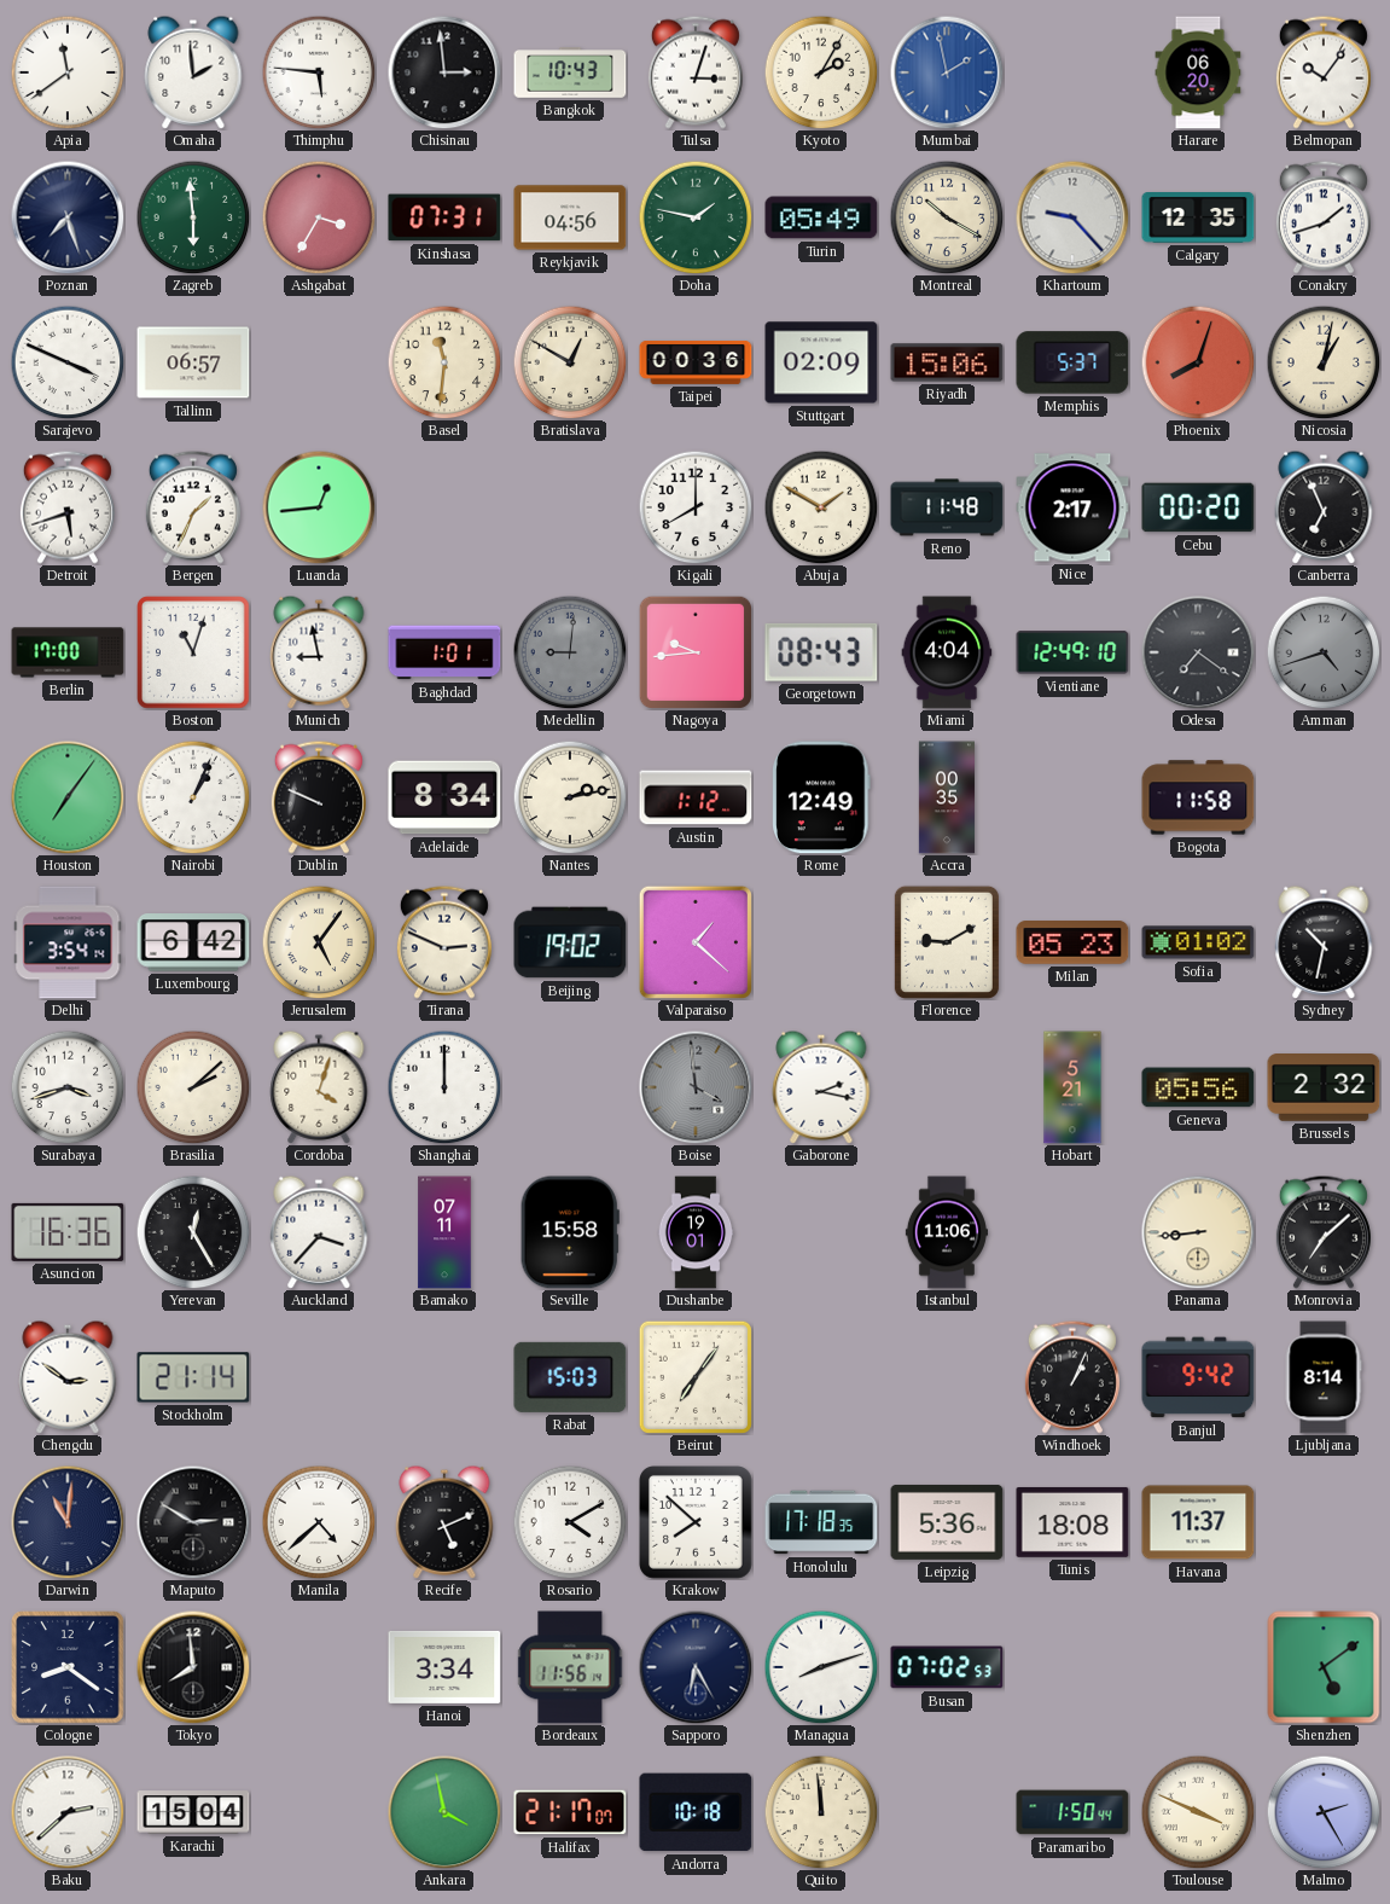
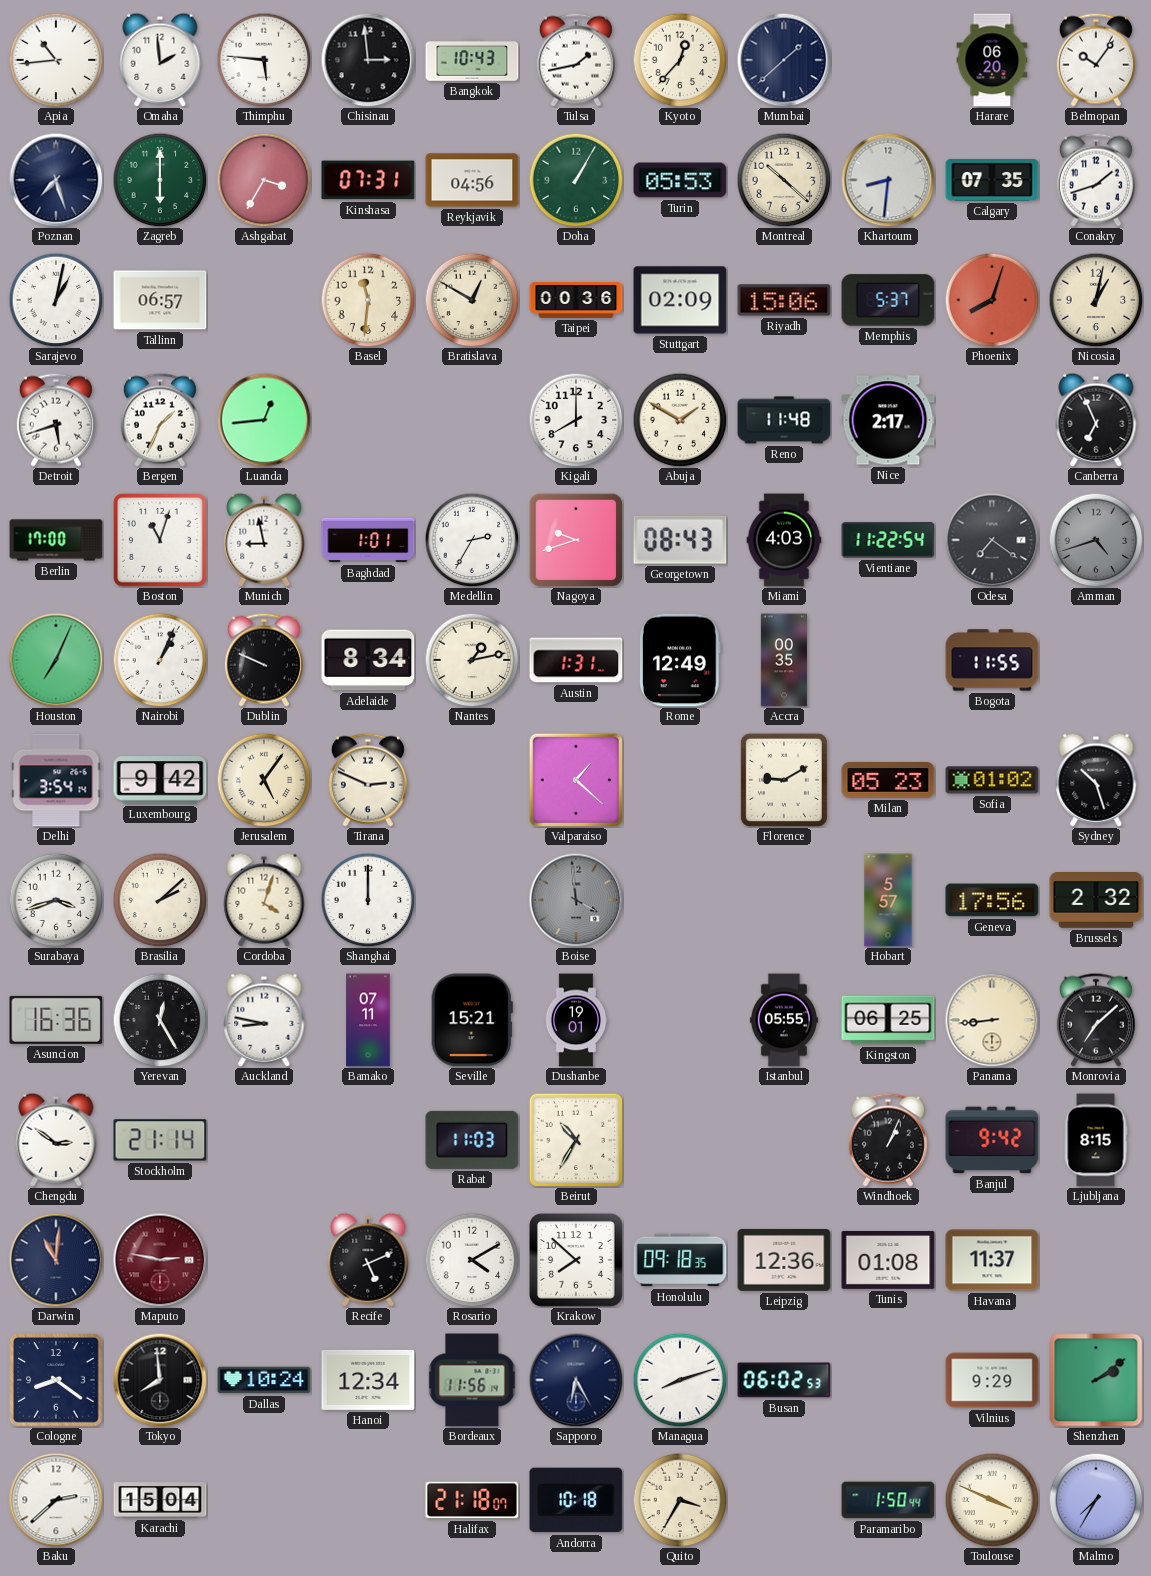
Apia: 11:39 -> 10:44
Tulsa: 3:03 -> 1:43
Kyoto: 2:05 -> 12:37
Mumbai: 1:58 -> 1:38
Mumbai dial: blue -> navy
Zagreb: 5:59 -> 6:00
Doha: 1:47 -> 1:05
Turin: 05:49 -> 05:53
Montreal: 10:20 -> 10:22
Khartoum: 9:23 -> 8:31
Calgary: 12:35 -> 07:35
Sarajevo: 3:49 -> 1:02
Cebu: 00:20 -> none
Medellin: 9:01 -> 2:35
Medellin dial: grey -> white
Nagoya: 9:44 -> 9:42
Miami: 4:04 -> 4:03
Vientiane: 12:49 -> 11:22
Houston: 7:06 -> 7:04
Nantes: 2:13 -> 1:13
Austin: 1:12 -> 1:31
Bogota: 11:58 -> 11:55
Luxembourg: 6:42 -> 9:42
Beijing: 19:02 -> none
Sydney: 10:32 -> 10:27
Gaborone: 2:17 -> none
Hobart: 5:21 -> 5:57
Geneva: 05:56 -> 17:56
Auckland: 3:37 -> 8:47
Seville: 15:58 -> 15:21
Istanbul: 11:06 -> 05:55
Kingston: none -> 06:25
Rabat: 15:03 -> 11:03
Beirut: 7:06 -> 10:35
Ljubljana: 8:14 -> 8:15
Maputo: 2:50 -> 2:47
Maputo dial: black -> burgundy
Manila: 4:38 -> none
Honolulu: 17:18 -> 09:18
Leipzig: 5:36 -> 12:36
Tunis: 18:08 -> 01:08
Dallas: none -> 10:24
Hanoi: 3:34 -> 12:34
Busan: 07:02 -> 06:02
Vilnius: none -> 9:29
Shenzhen: 5:09 -> 2:09
Ankara: 3:58 -> none
Halifax: 21:17 -> 21:18
Quito: 11:59 -> 3:35
Malmo: 2:25 -> 7:35
